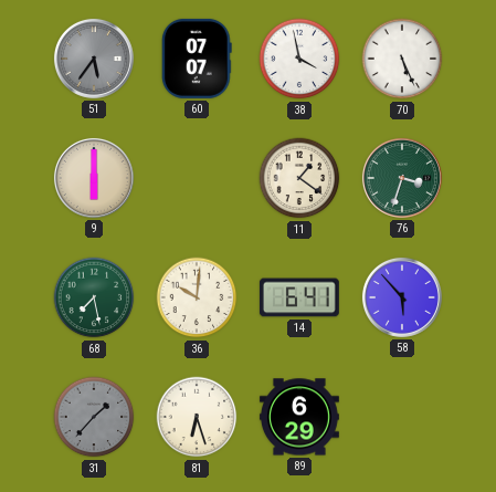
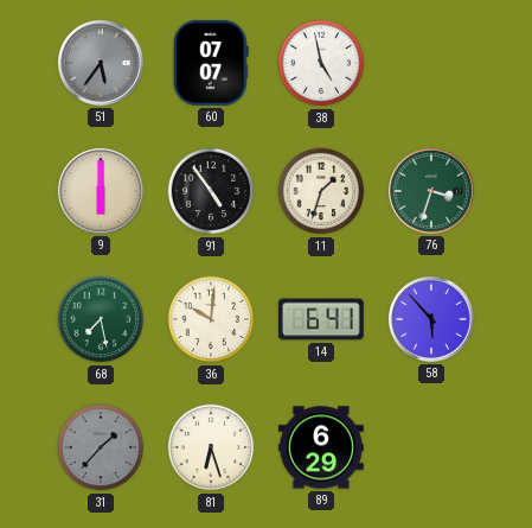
38: 3:58 -> 4:58
70: 5:26 -> none
91: none -> 4:54
11: 1:21 -> 1:33
